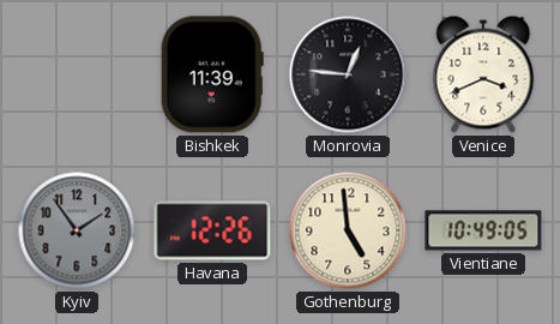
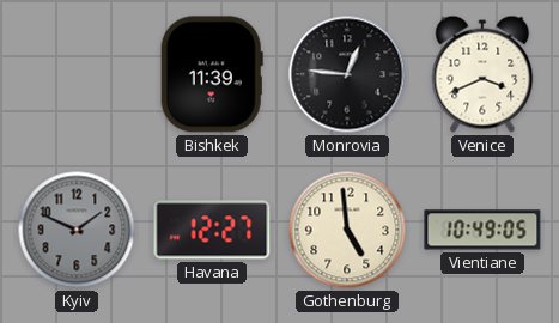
Kyiv: 1:54 -> 1:49
Havana: 12:26 -> 12:27
